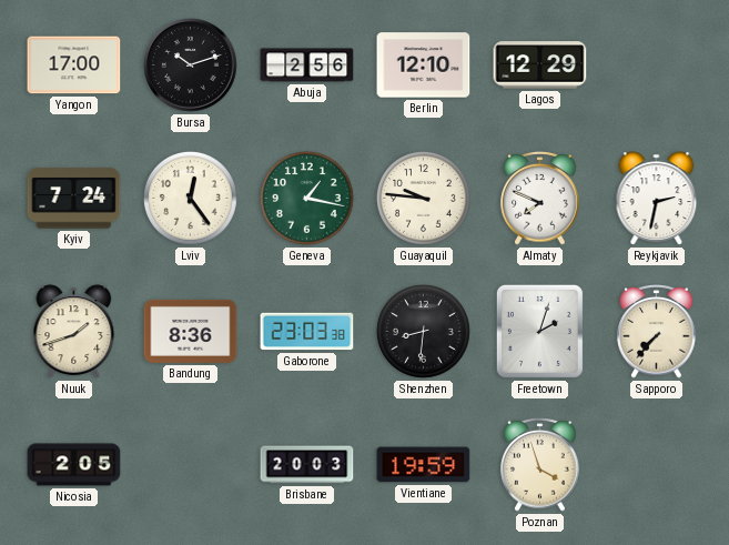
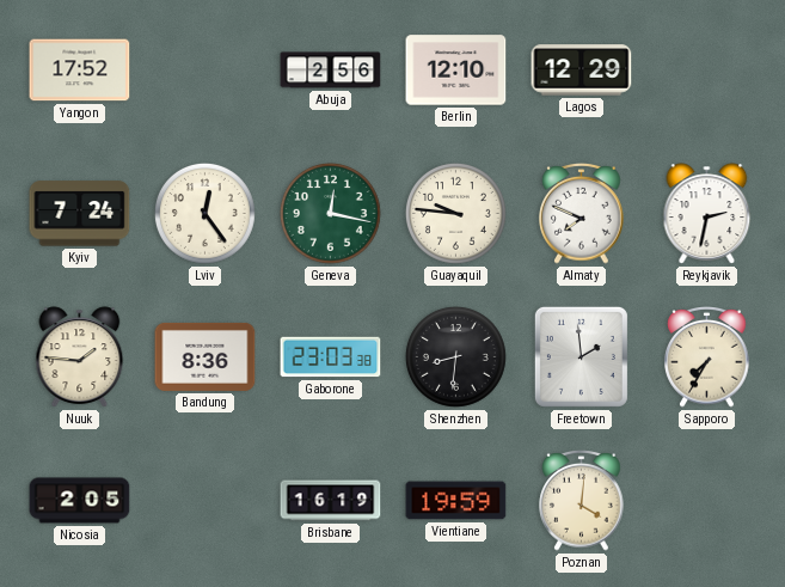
Yangon: 17:00 -> 17:52
Bursa: 10:12 -> none
Geneva: 1:17 -> 12:17
Nuuk: 1:42 -> 1:46
Freetown: 2:03 -> 1:59
Sapporo: 7:37 -> 7:35
Brisbane: 20:03 -> 16:19
Poznan: 3:57 -> 4:01
